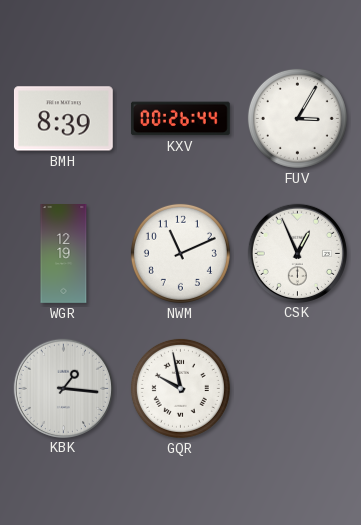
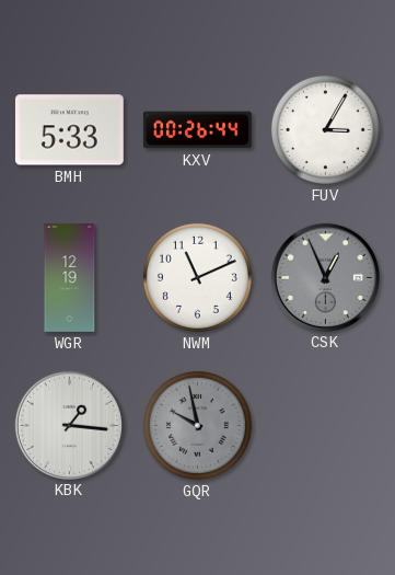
BMH: 8:39 -> 5:33
CSK dial: white -> grey
GQR dial: white -> grey
